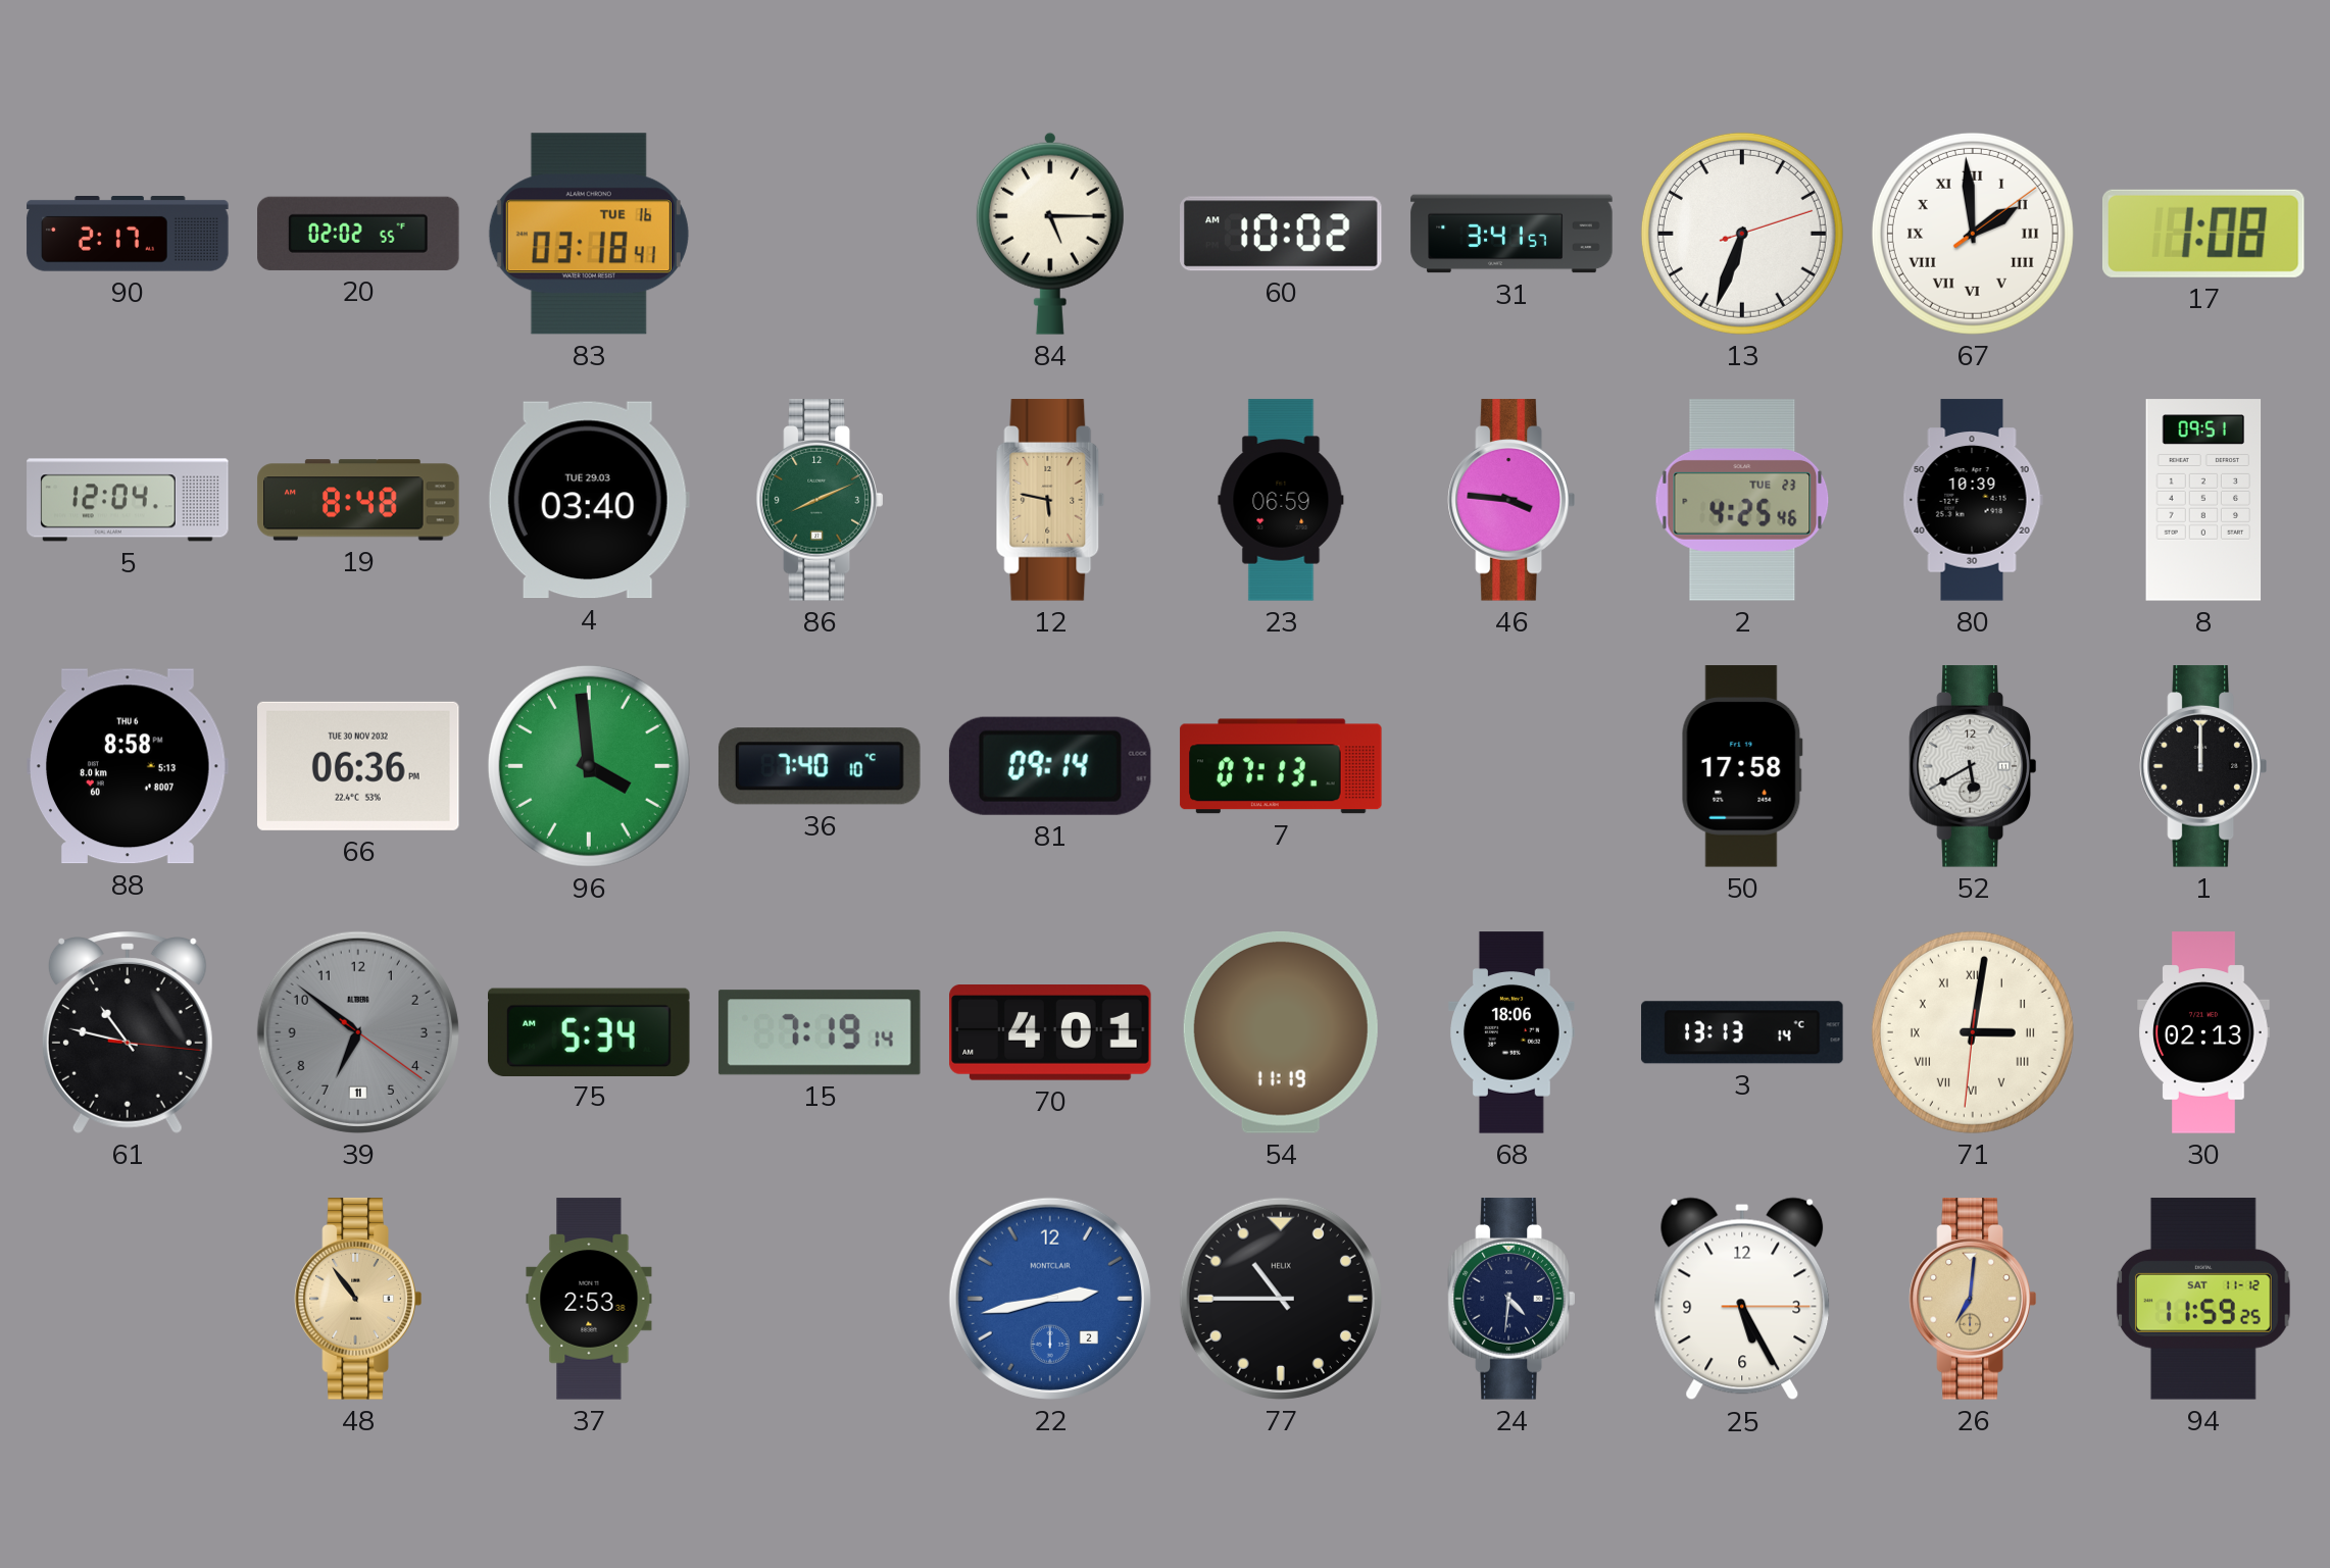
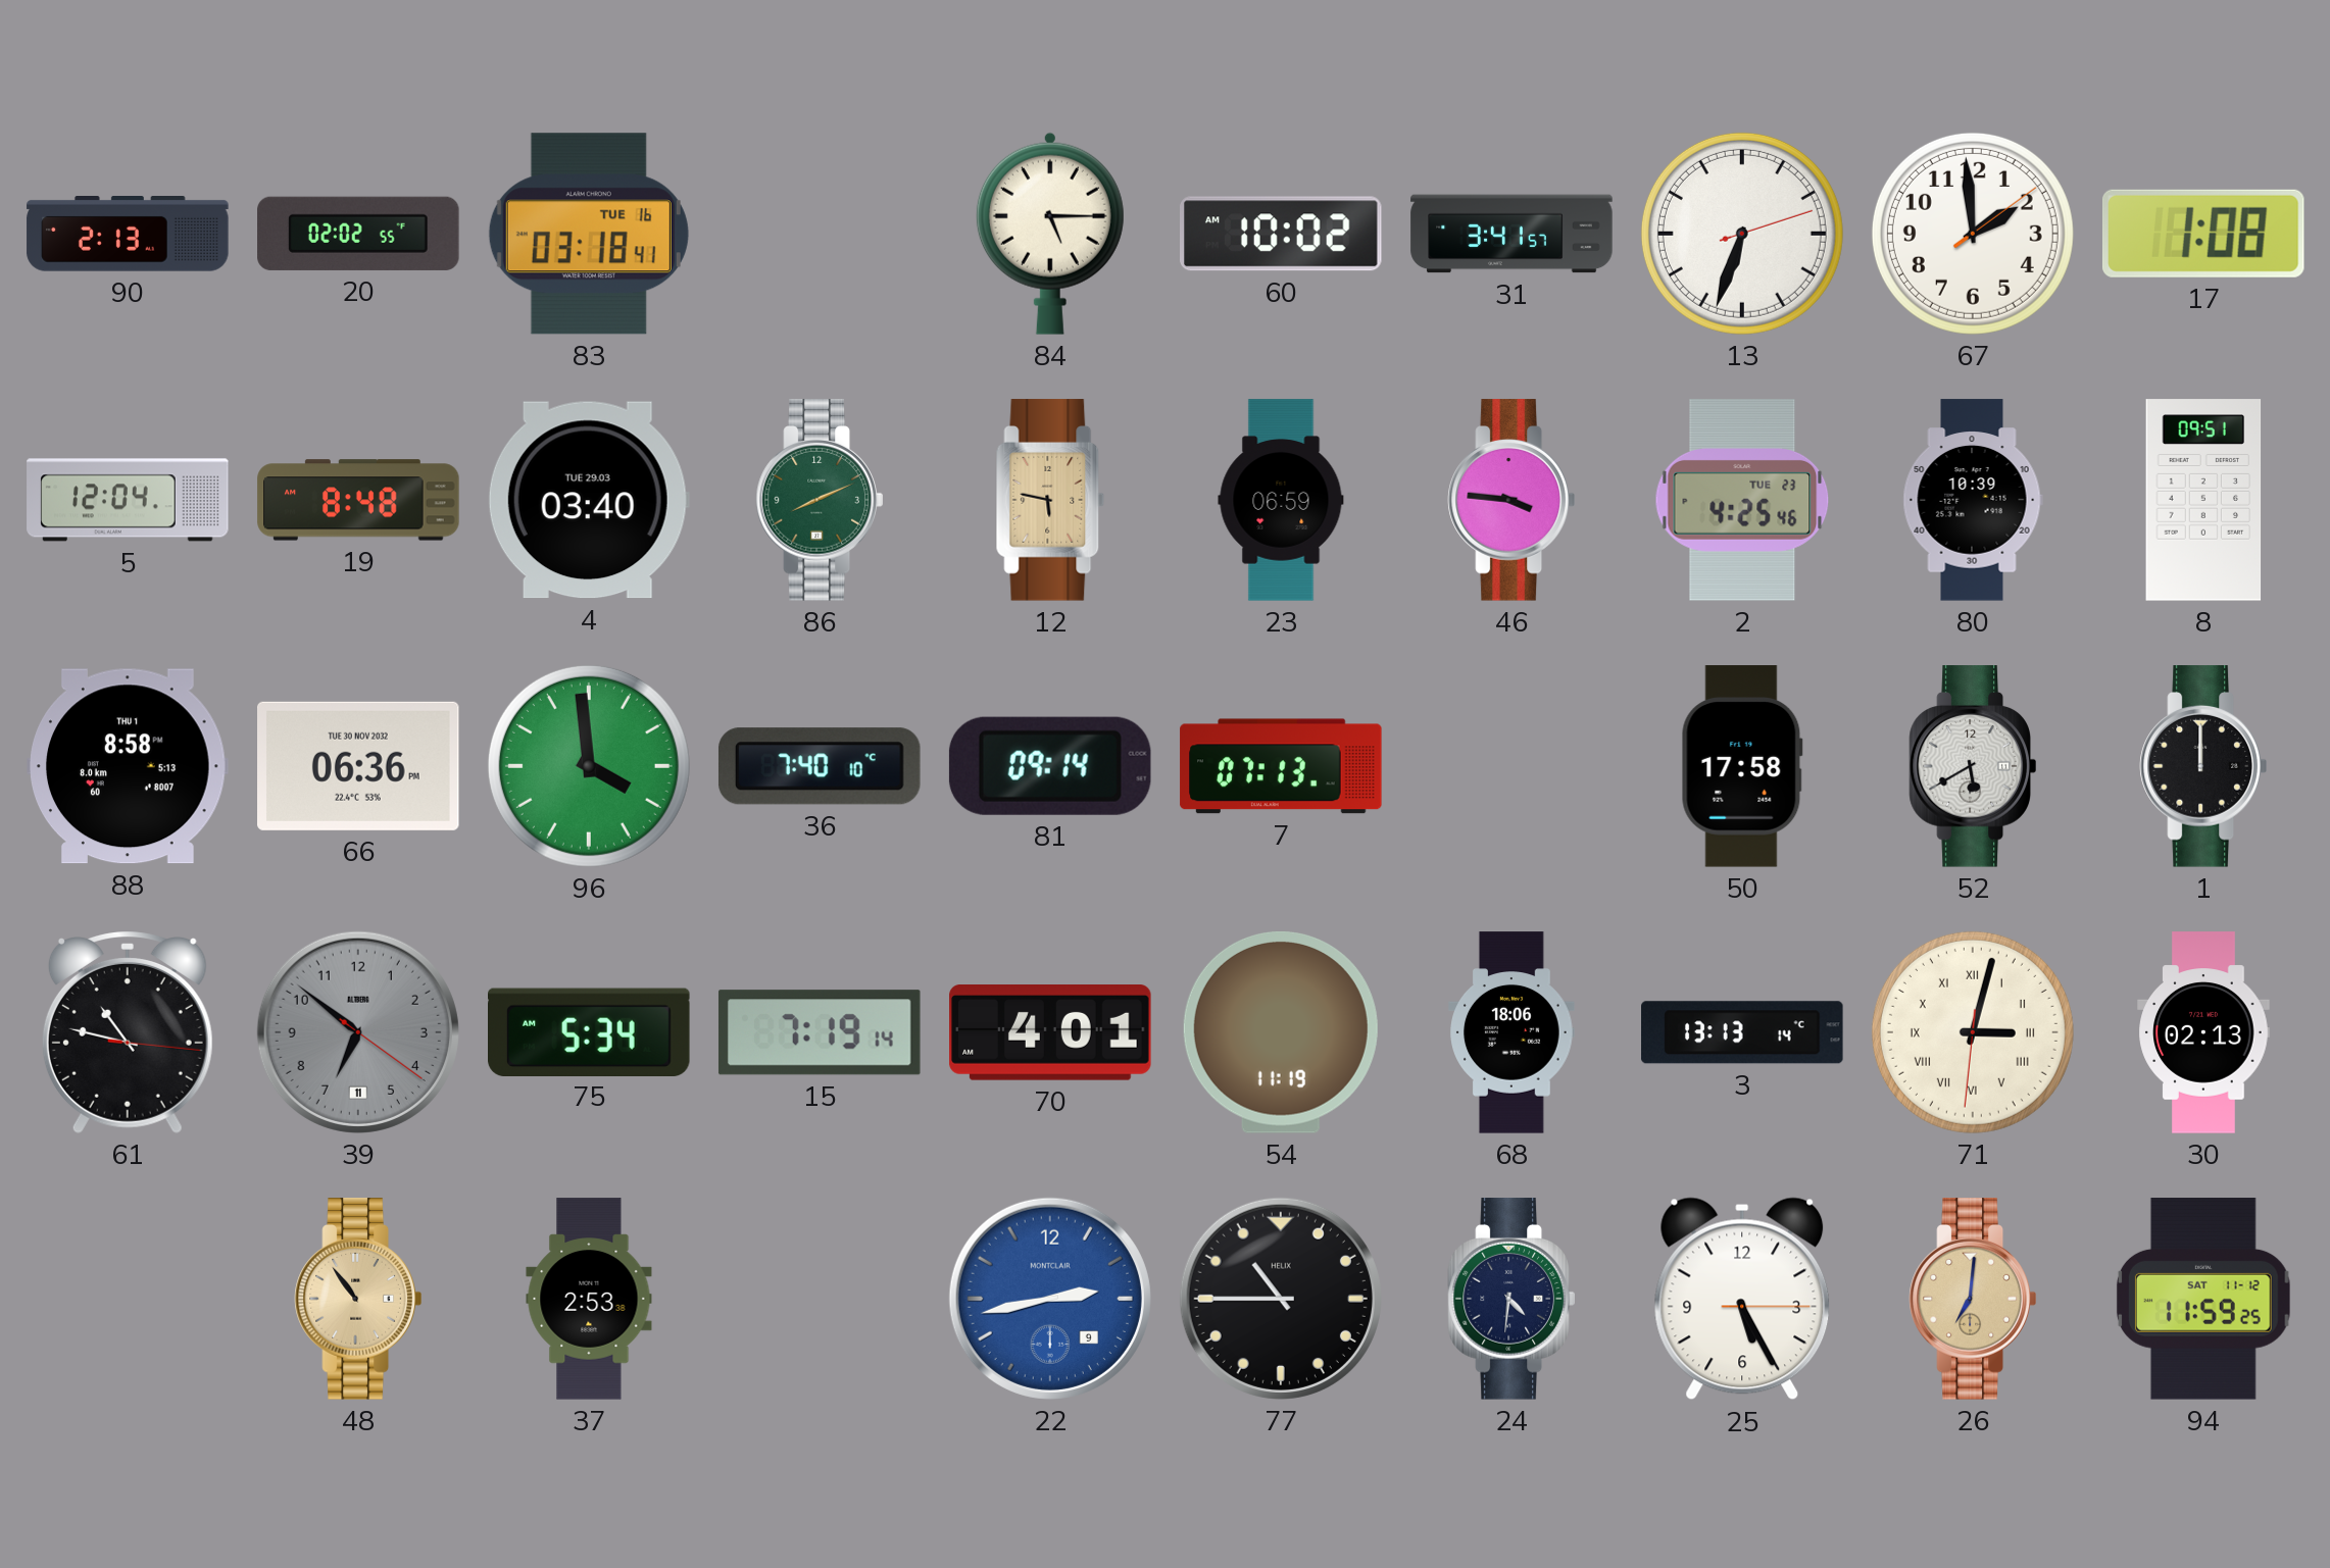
90: 2:17 -> 2:13
67 numerals: Roman -> Arabic
88 date: THU 6 -> THU 1
71: 3:01 -> 3:02
22 date: 2 -> 9
